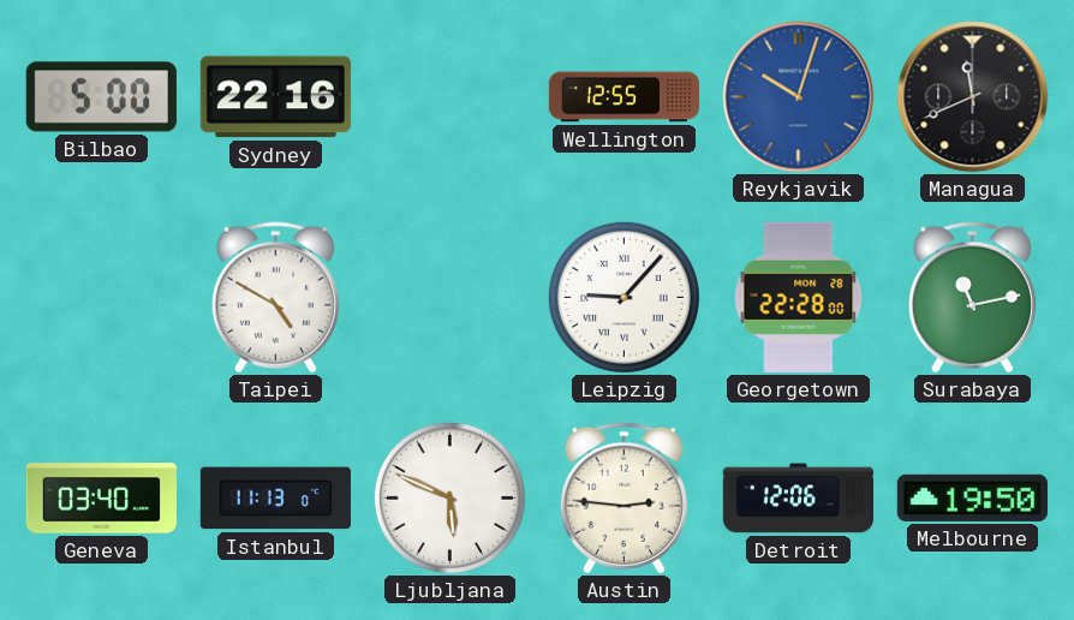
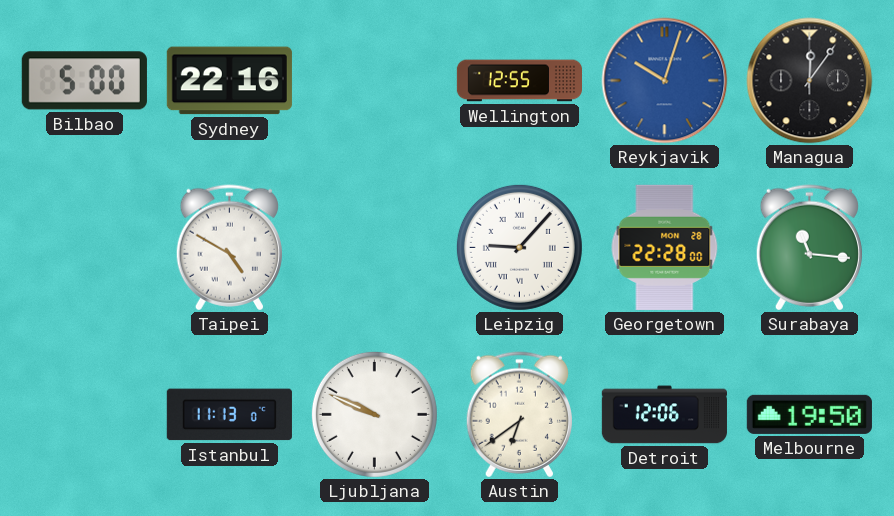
Managua: 11:41 -> 12:06
Surabaya: 11:13 -> 11:16
Geneva: 03:40 -> none
Ljubljana: 5:49 -> 9:49
Austin: 2:46 -> 6:39
